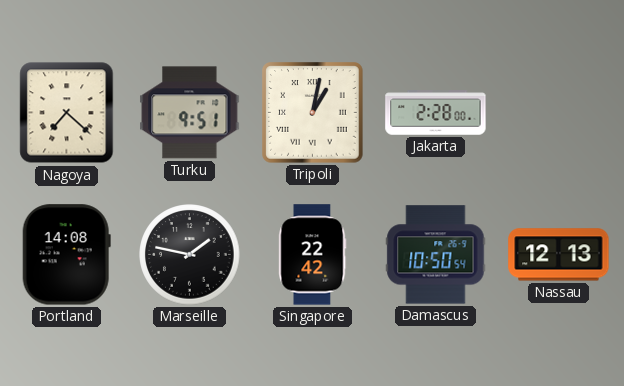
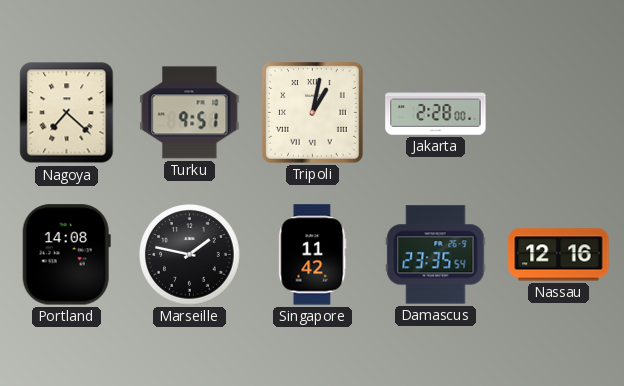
Singapore: 22:42 -> 11:42
Damascus: 10:50 -> 23:35
Nassau: 12:13 -> 12:16
